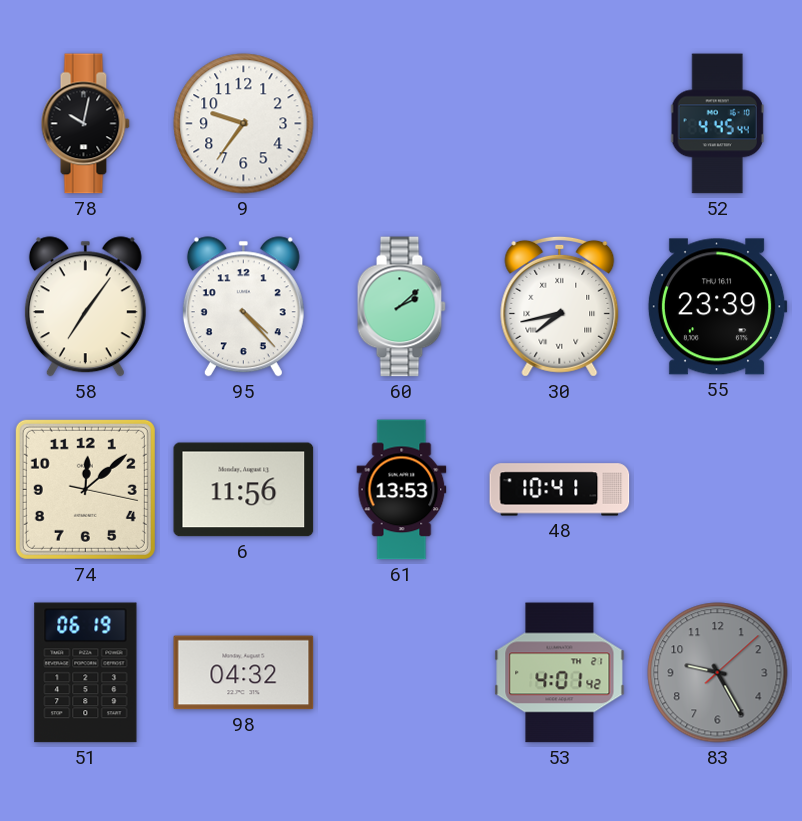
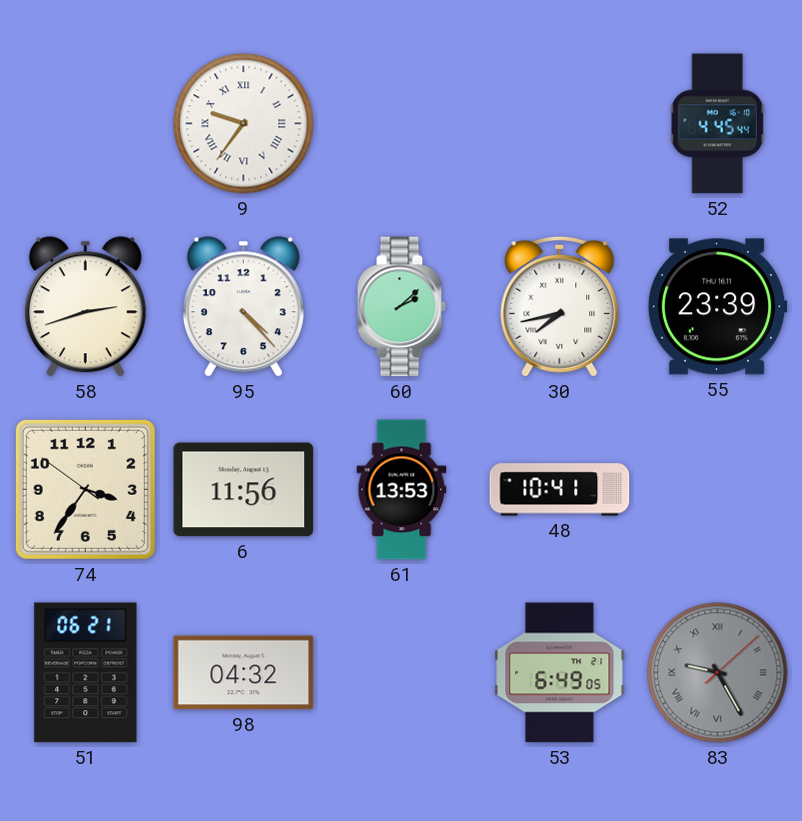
78: 10:02 -> none
9 numerals: Arabic -> Roman
58: 7:06 -> 2:42
74: 12:08 -> 3:35
51: 06:19 -> 06:21
53: 4:01 -> 6:49
83 numerals: Arabic -> Roman
